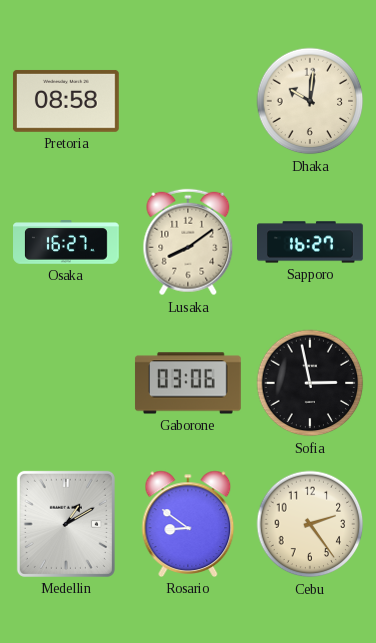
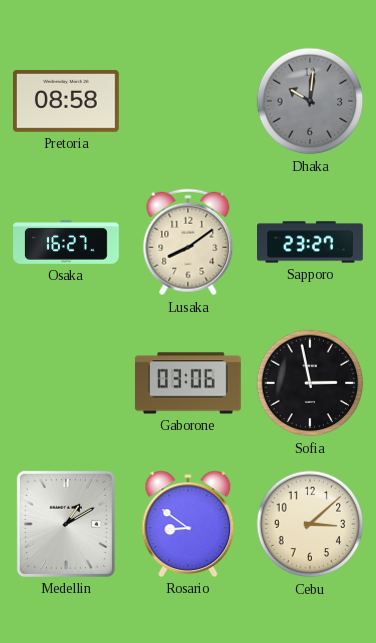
Dhaka dial: cream -> grey
Sapporo: 16:27 -> 23:27
Cebu: 2:24 -> 3:08
